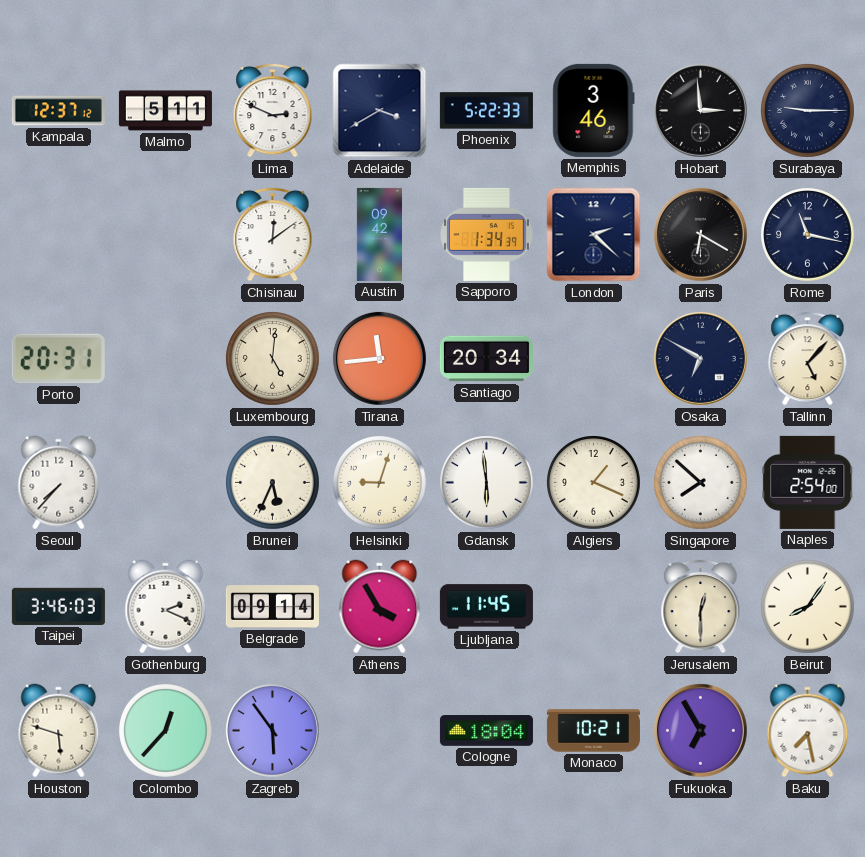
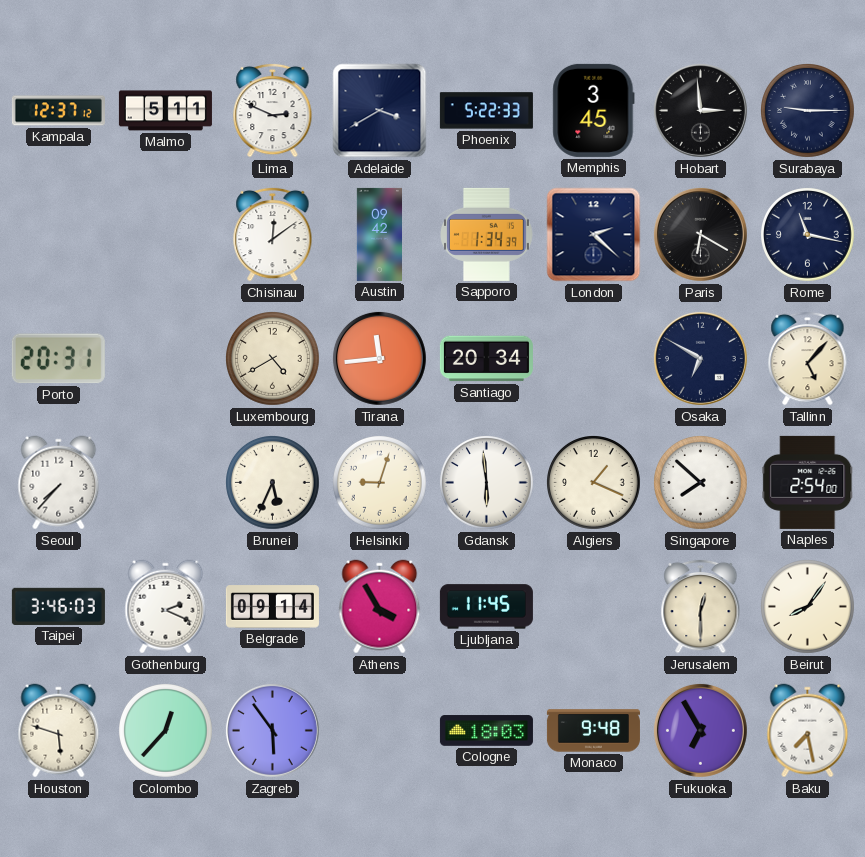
Memphis: 3:46 -> 3:45
Luxembourg: 5:01 -> 4:40
Cologne: 18:04 -> 18:03
Monaco: 10:21 -> 9:48
